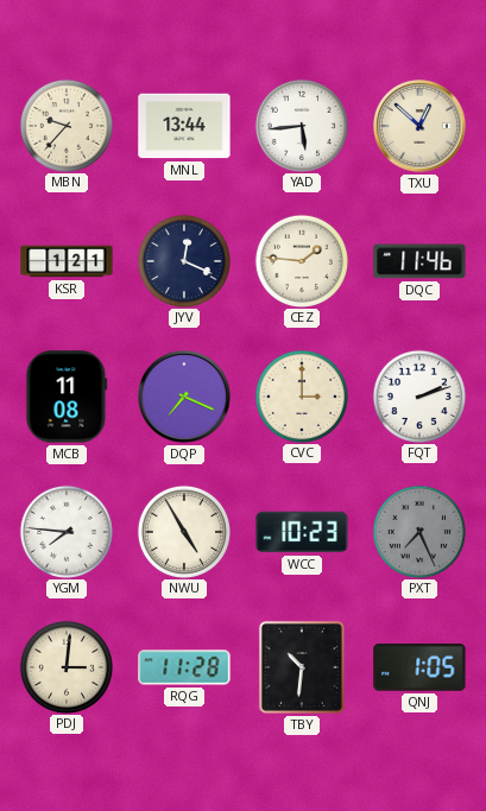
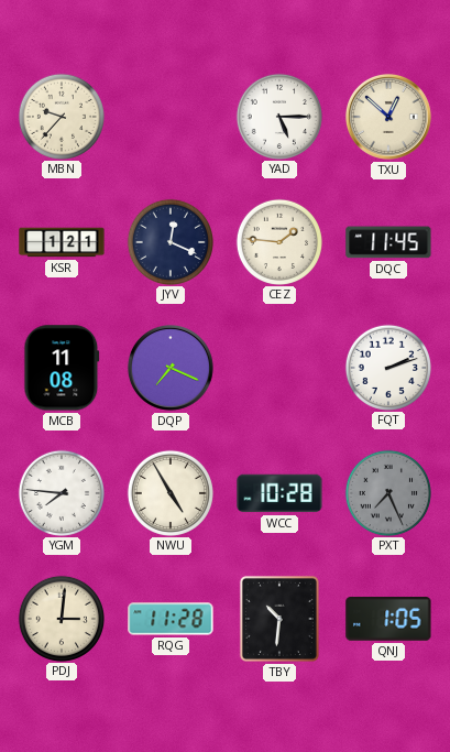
MNL: 13:44 -> none
YAD: 5:44 -> 5:15
DQC: 11:46 -> 11:45
CVC: 3:00 -> none
WCC: 10:23 -> 10:28
